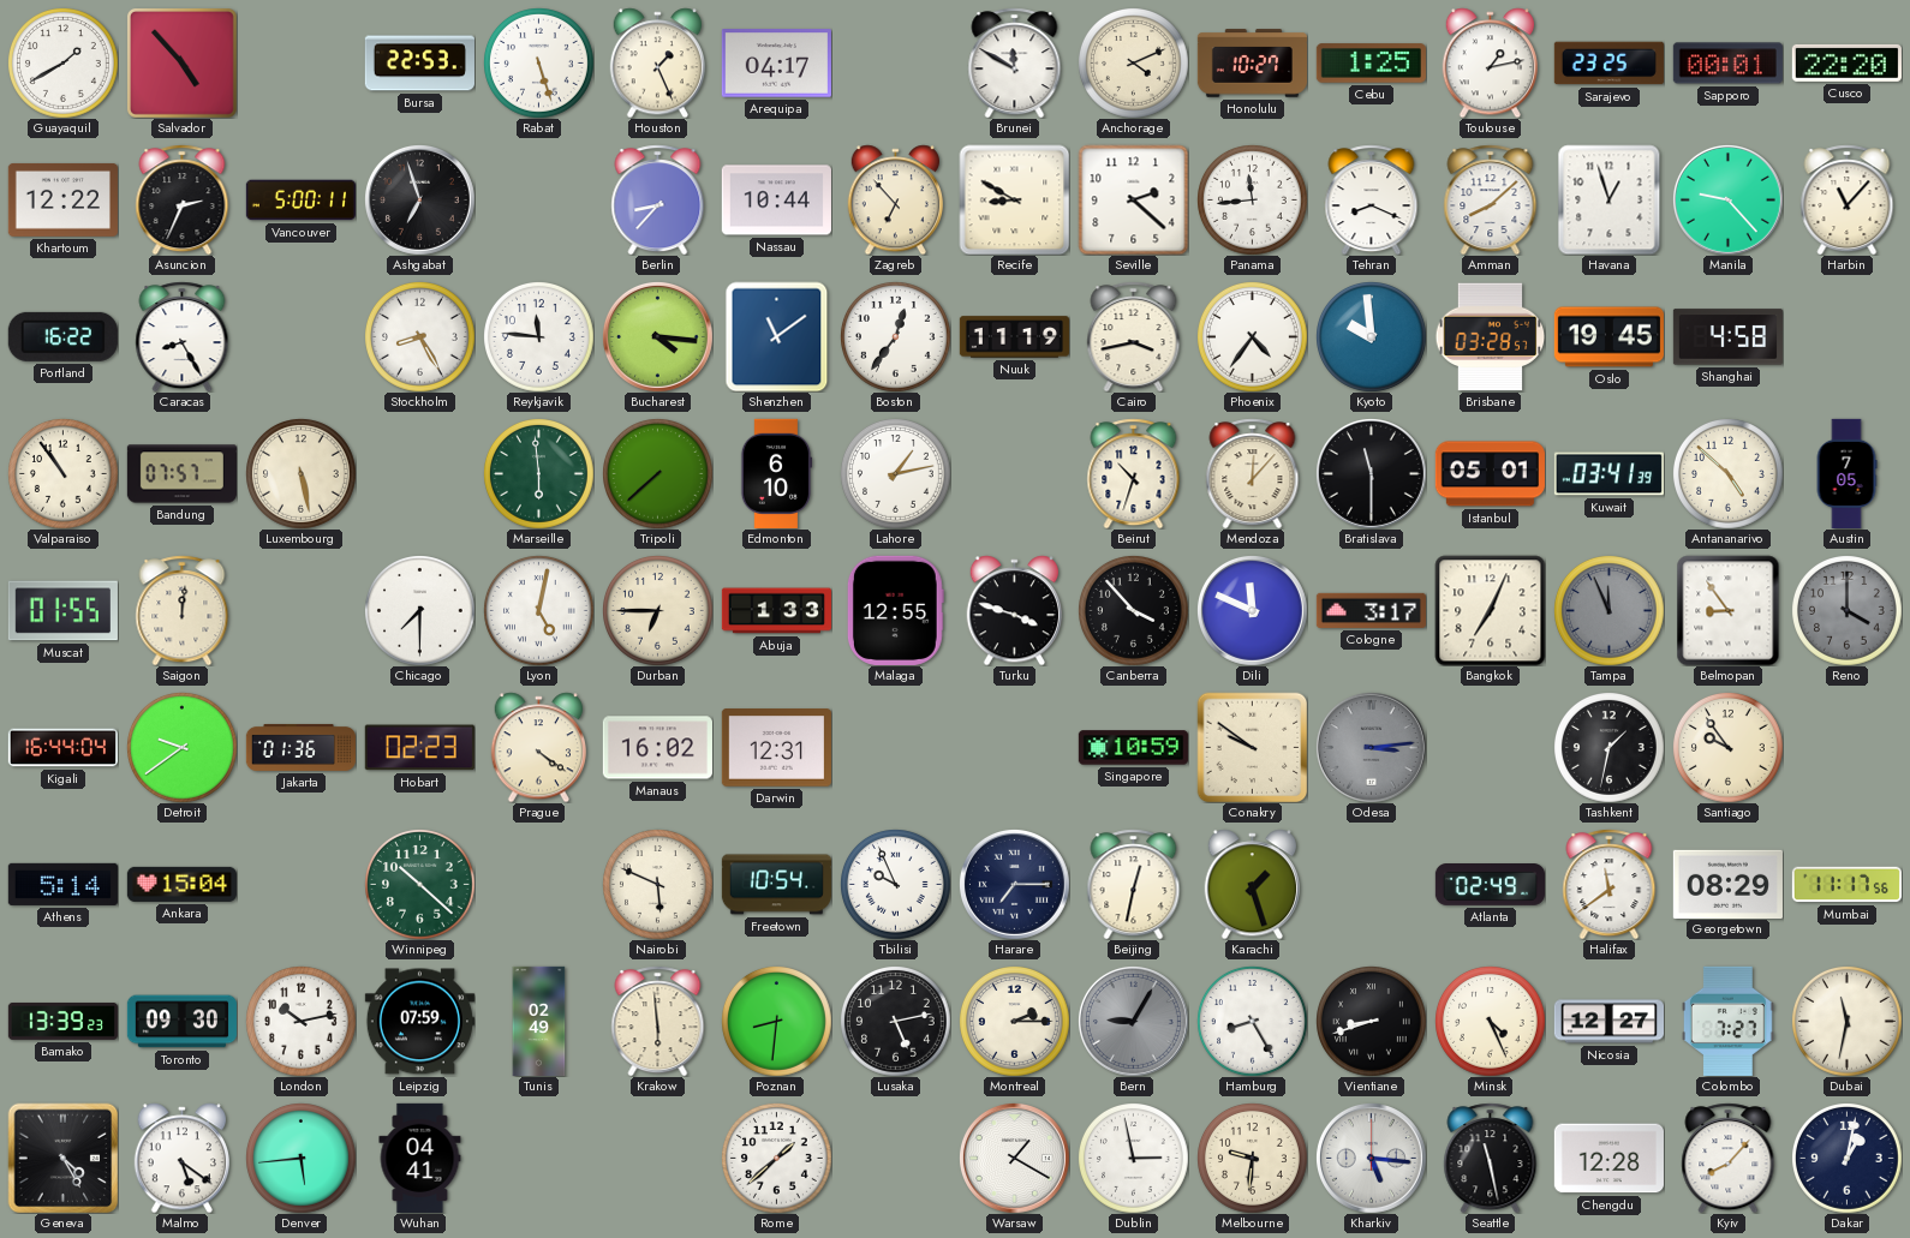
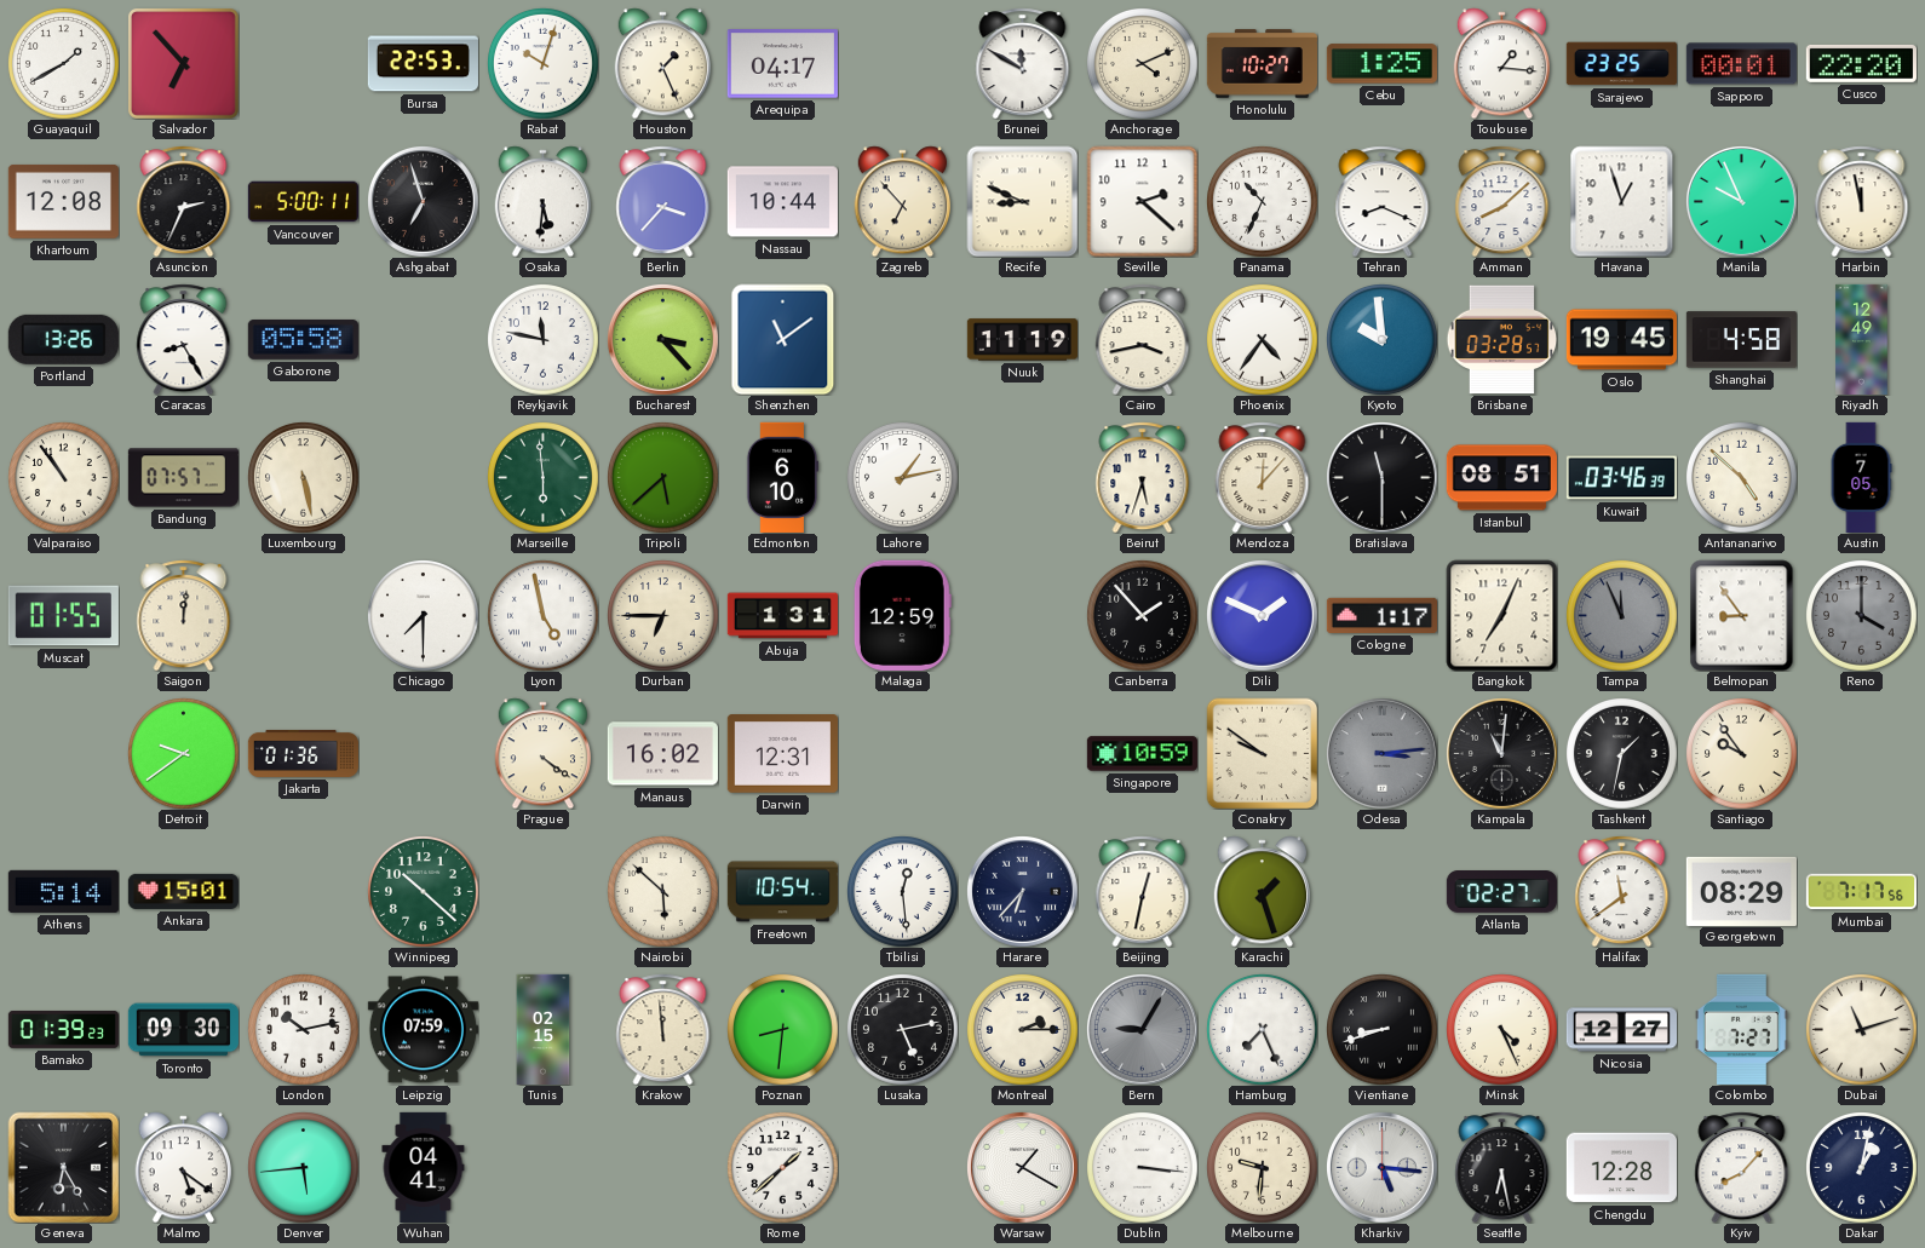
Salvador: 4:53 -> 6:53
Rabat: 5:27 -> 10:03
Toulouse: 1:13 -> 1:16
Khartoum: 12:22 -> 12:08
Osaka: none -> 5:31
Berlin: 8:37 -> 3:37
Recife: 8:50 -> 8:49
Panama: 11:44 -> 10:34
Manila: 9:23 -> 9:56
Harbin: 11:07 -> 11:58
Portland: 16:22 -> 13:26
Gaborone: none -> 05:58
Stockholm: 8:25 -> none
Reykjavik: 11:46 -> 11:47
Bucharest: 4:16 -> 3:23
Boston: 12:36 -> none
Riyadh: none -> 12:49
Tripoli: 7:38 -> 5:38
Beirut: 10:33 -> 5:33
Istanbul: 05:01 -> 08:51
Kuwait: 03:41 -> 03:46
Lyon: 5:02 -> 4:58
Abuja: 1:33 -> 1:31
Malaga: 12:55 -> 12:59
Turku: 3:48 -> none
Canberra: 3:53 -> 1:53
Dili: 11:49 -> 1:49
Cologne: 3:17 -> 1:17
Kigali: 16:44 -> none
Hobart: 02:23 -> none
Kampala: none -> 11:01
Ankara: 15:04 -> 15:01
Nairobi: 5:49 -> 5:52
Tbilisi: 9:56 -> 12:29
Harare: 7:15 -> 6:37
Atlanta: 02:49 -> 02:27
Mumbai: 11:17 -> 7:17
Bamako: 13:39 -> 01:39
Tunis: 02:49 -> 02:15
Krakow: 5:59 -> 11:59
Hamburg: 8:25 -> 7:26
Dubai: 11:32 -> 11:12
Geneva: 4:25 -> 6:25
Dublin: 2:58 -> 3:16
Seattle: 11:28 -> 6:28
